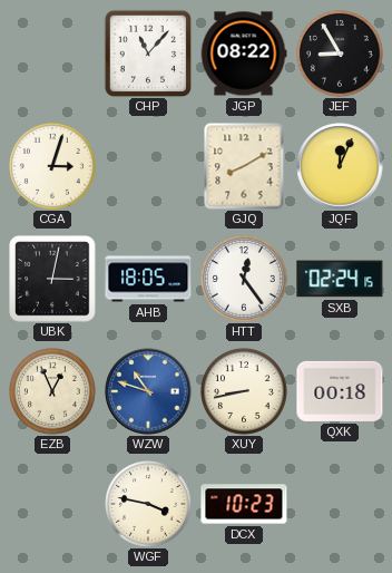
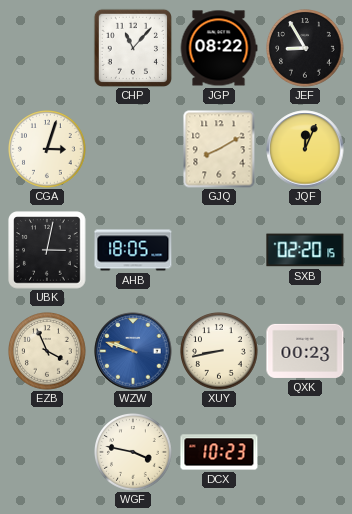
HTT: 12:24 -> none
SXB: 02:24 -> 02:20
EZB: 12:56 -> 3:56
WZW: 10:48 -> 9:48
QXK: 00:18 -> 00:23
